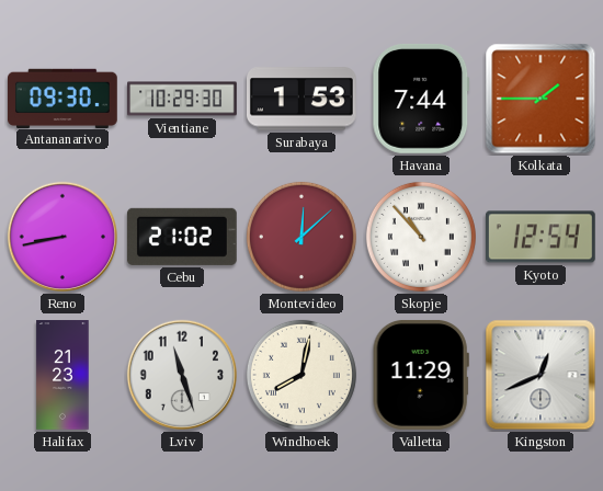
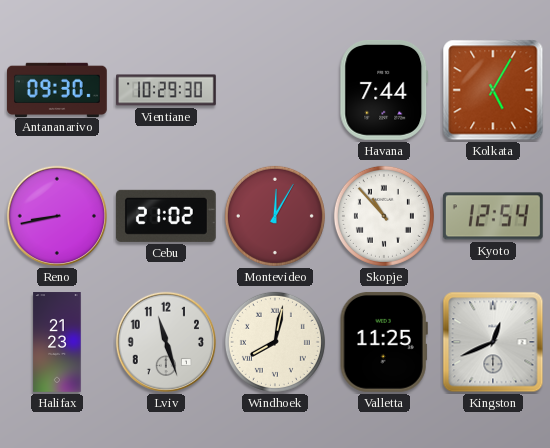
Surabaya: 1:53 -> none
Kolkata: 1:45 -> 5:05
Montevideo: 12:08 -> 12:05
Valletta: 11:29 -> 11:25
